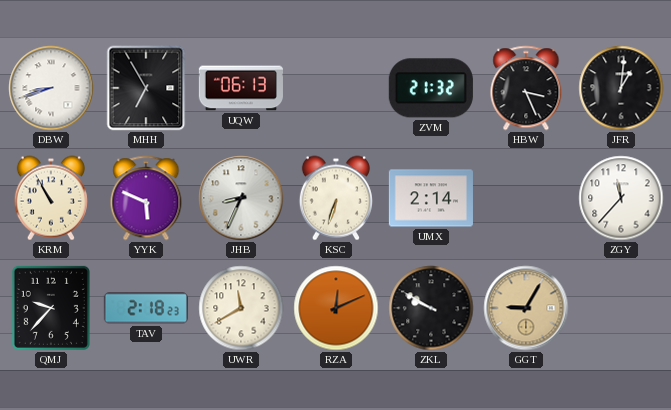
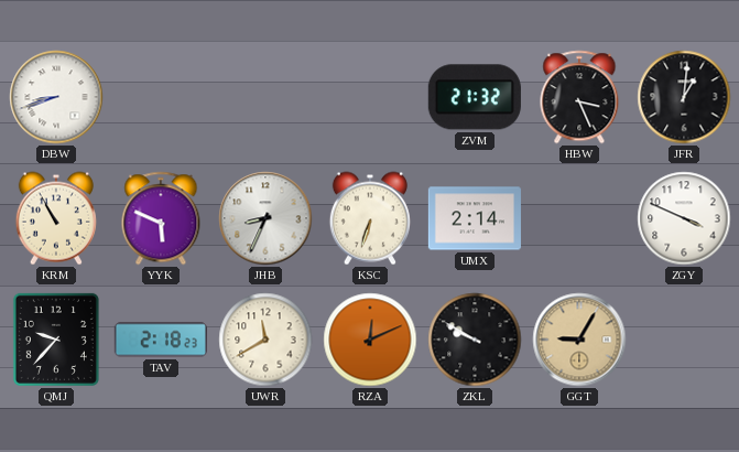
MHH: 6:55 -> none
UQW: 06:13 -> none
ZGY: 11:37 -> 3:49
